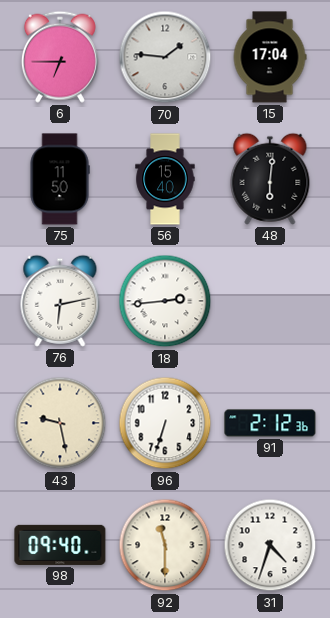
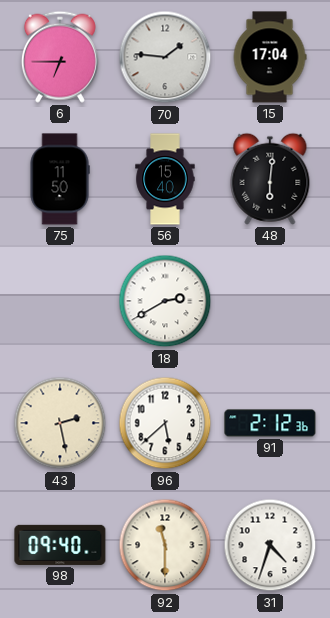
76: 6:13 -> none
18: 2:44 -> 2:40
43: 9:28 -> 2:28
96: 6:33 -> 5:38
